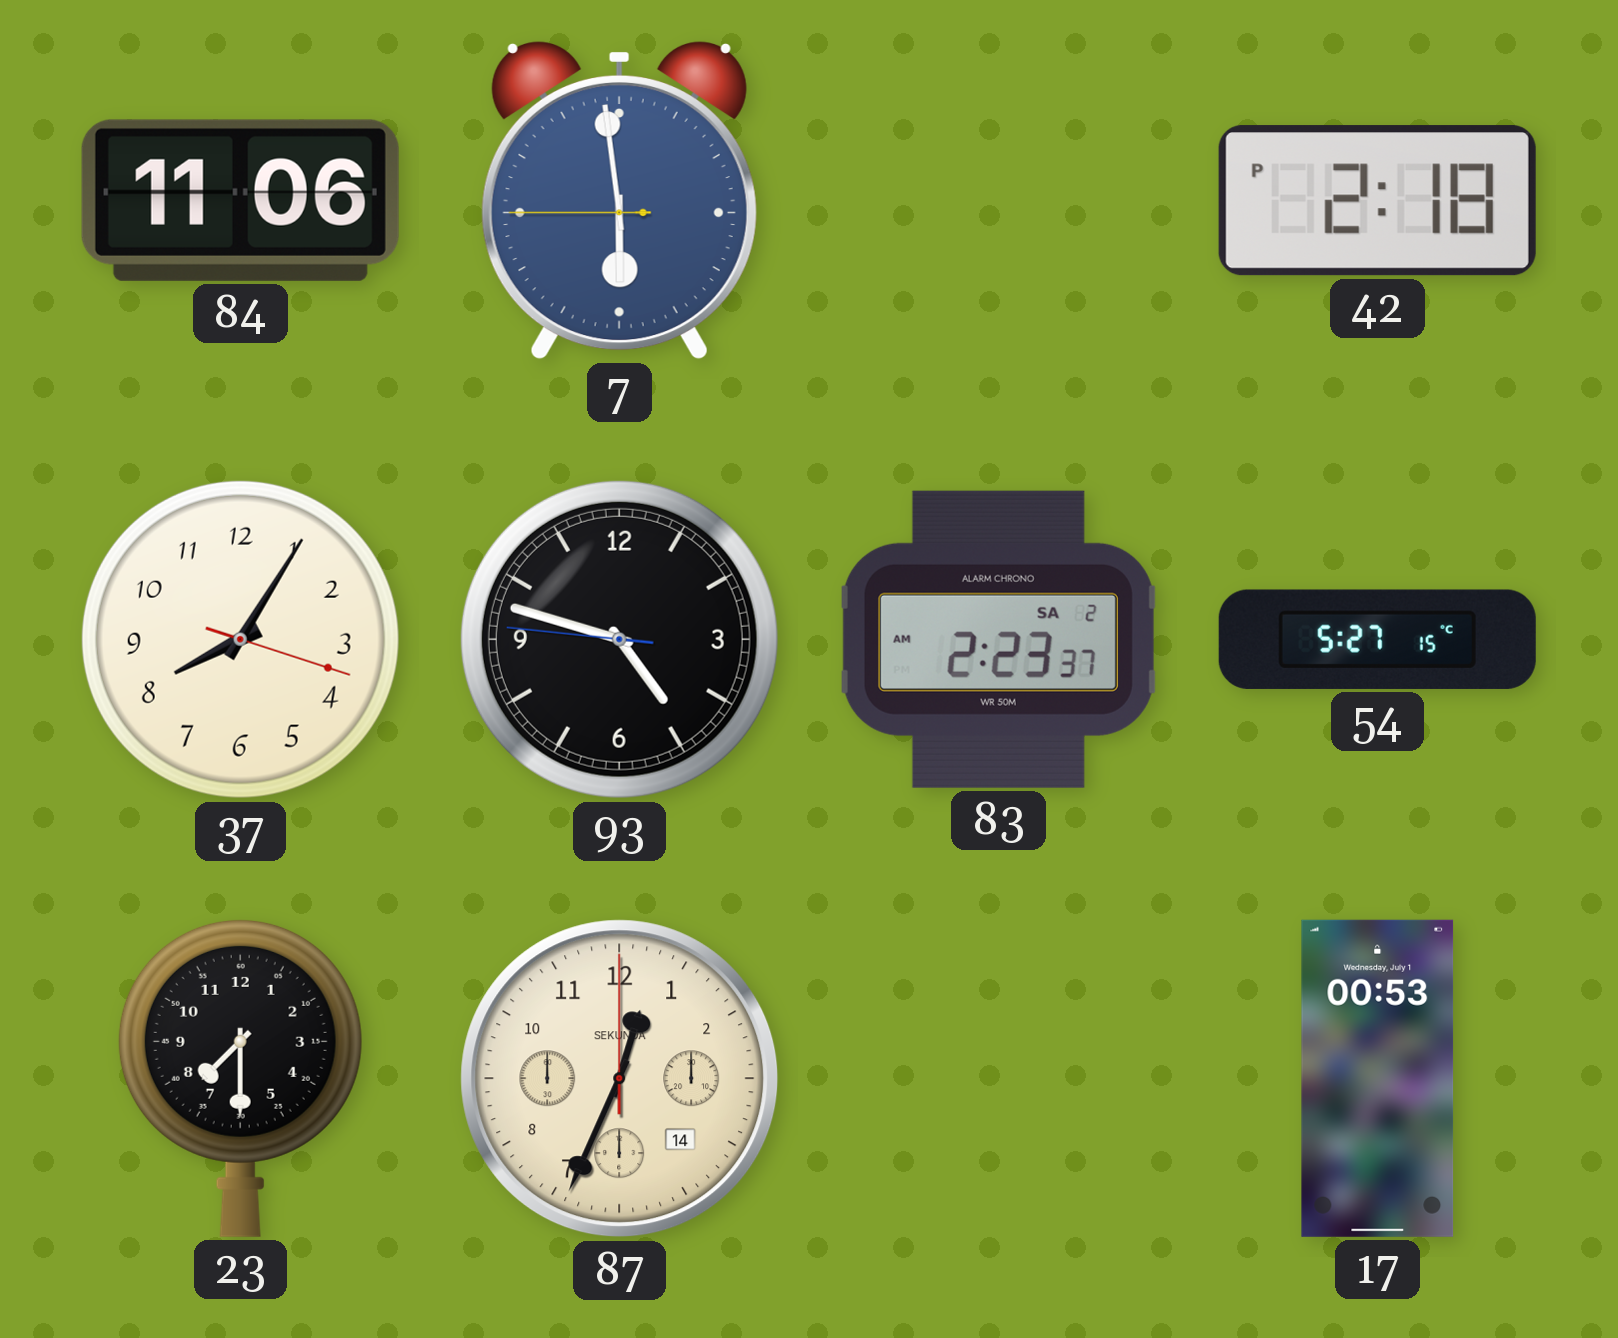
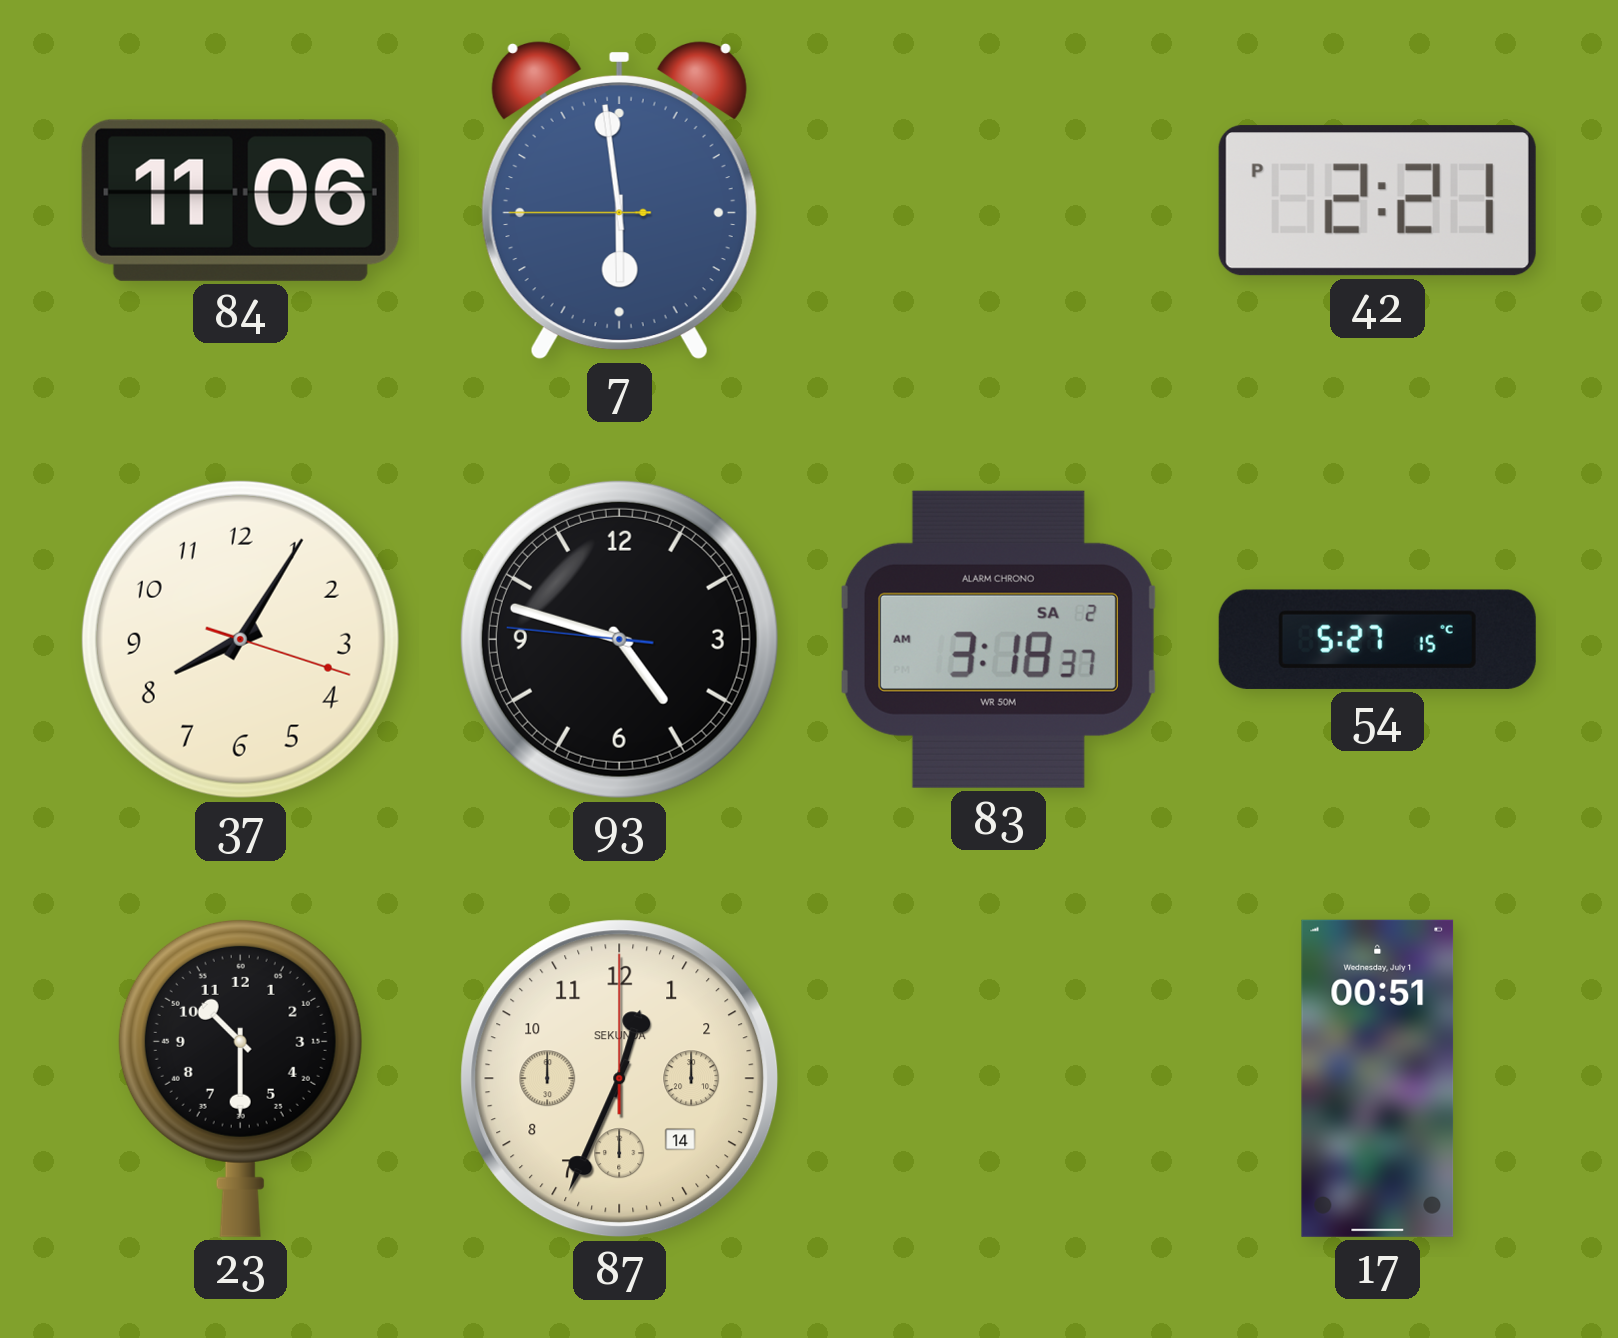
42: 2:18 -> 2:21
83: 2:23 -> 3:18
23: 7:30 -> 10:30
17: 00:53 -> 00:51
